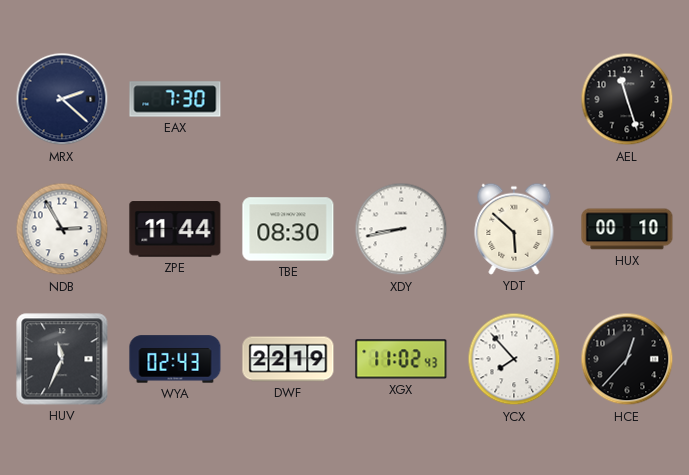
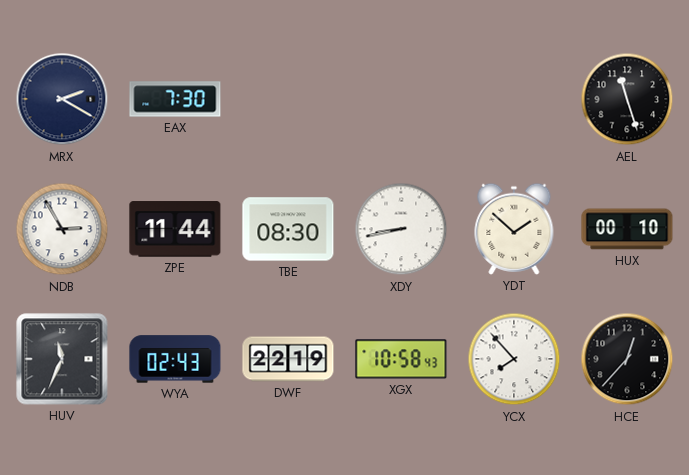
MRX: 2:22 -> 2:20
YDT: 5:52 -> 1:52
XGX: 11:02 -> 10:58
